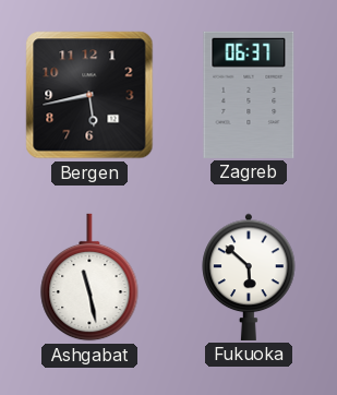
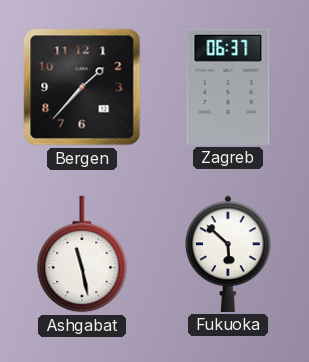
Bergen: 5:43 -> 1:37
